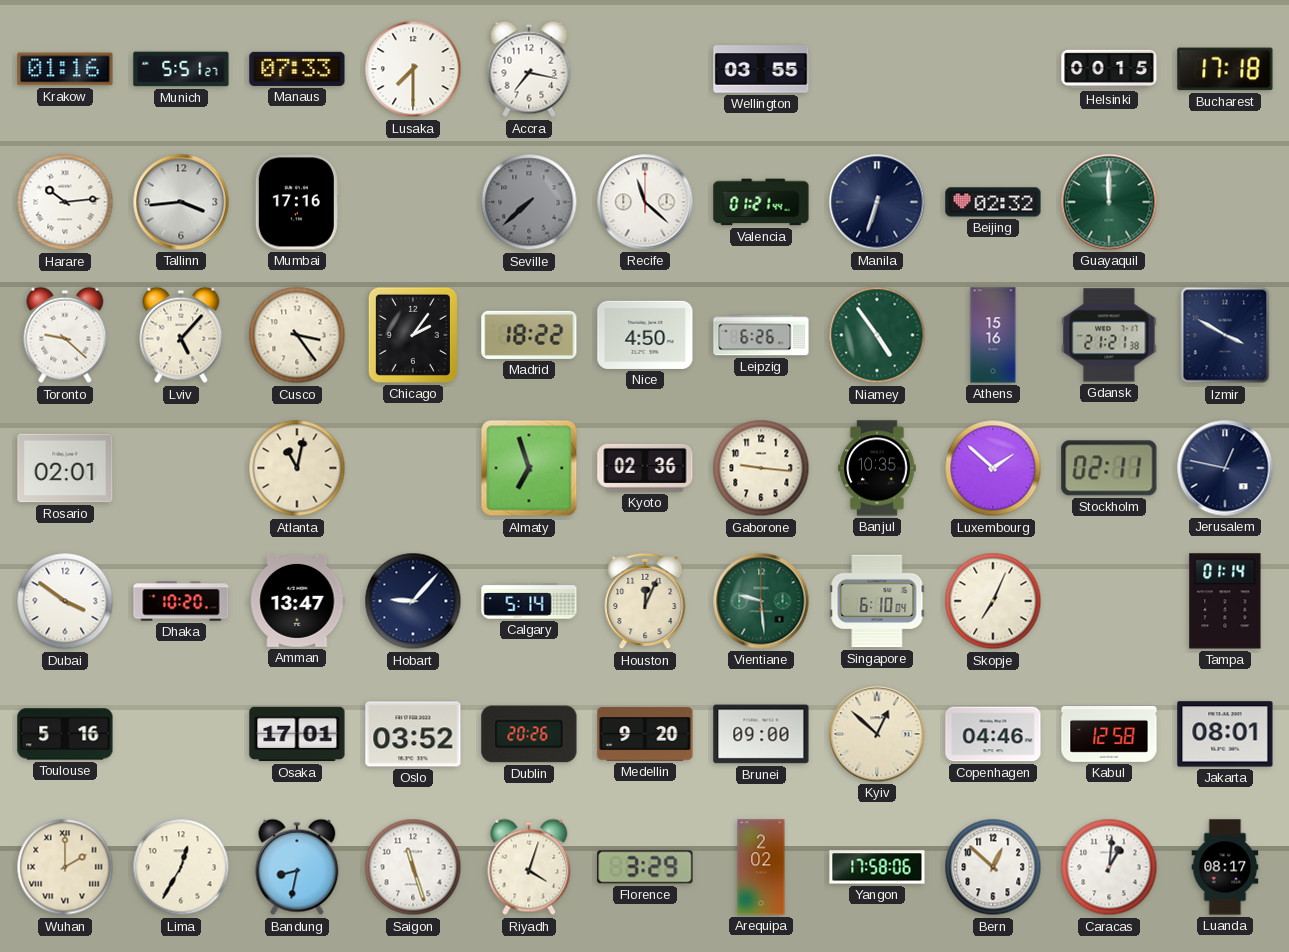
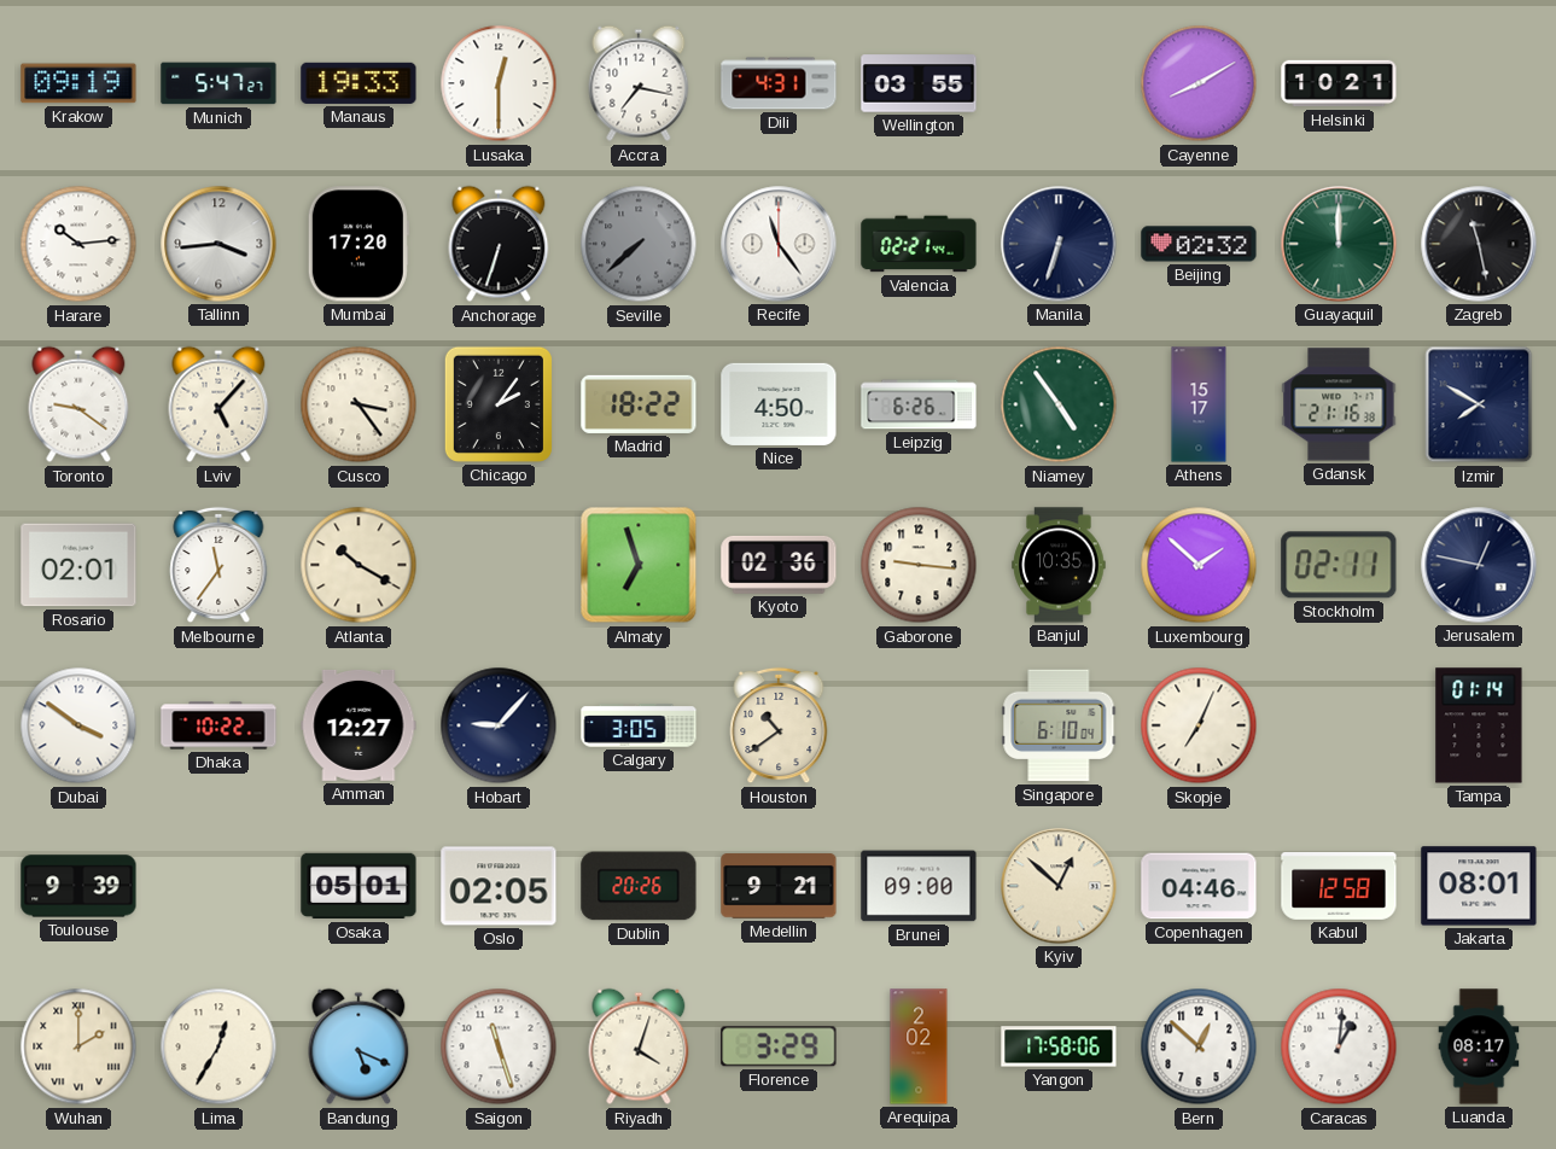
Krakow: 01:16 -> 09:19
Munich: 5:51 -> 5:47
Manaus: 07:33 -> 19:33
Lusaka: 7:30 -> 12:30
Dili: none -> 4:31
Cayenne: none -> 8:10
Helsinki: 00:15 -> 10:21
Bucharest: 17:18 -> none
Mumbai: 17:16 -> 17:20
Anchorage: none -> 6:33
Recife: 11:22 -> 11:24
Valencia: 01:21 -> 02:21
Zagreb: none -> 11:28
Toronto: 9:22 -> 9:21
Athens: 15:16 -> 15:17
Gdansk: 21:21 -> 21:16
Izmir: 3:50 -> 7:50
Melbourne: none -> 11:36
Atlanta: 11:02 -> 10:20
Dhaka: 10:20 -> 10:22
Amman: 13:47 -> 12:27
Calgary: 5:14 -> 3:05
Houston: 12:04 -> 10:39
Vientiane: 9:29 -> none
Toulouse: 5:16 -> 9:39
Osaka: 17:01 -> 05:01
Oslo: 03:52 -> 02:05
Medellin: 9:20 -> 9:21
Bandung: 8:32 -> 5:19
